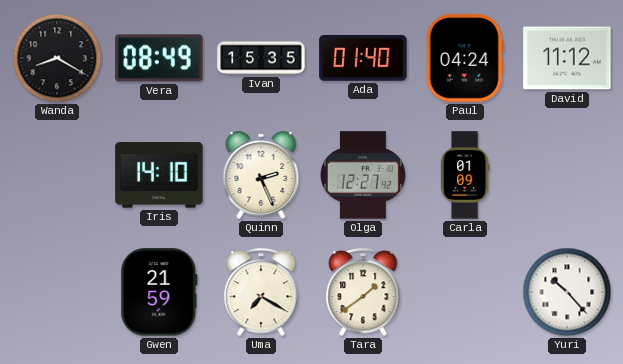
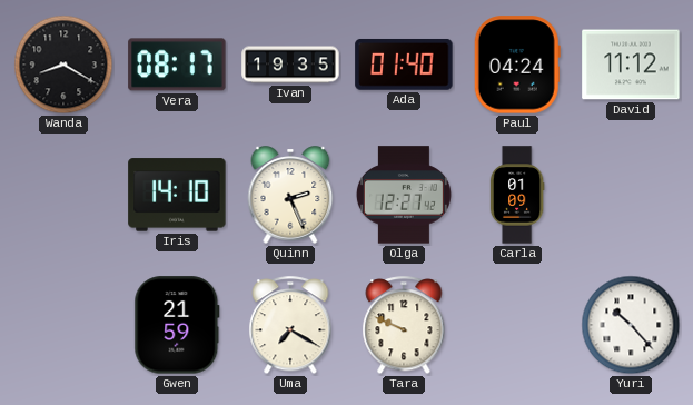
Vera: 08:49 -> 08:17
Ivan: 15:35 -> 19:35
Tara: 1:39 -> 9:49
